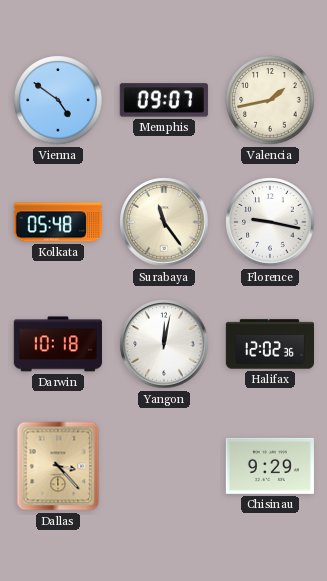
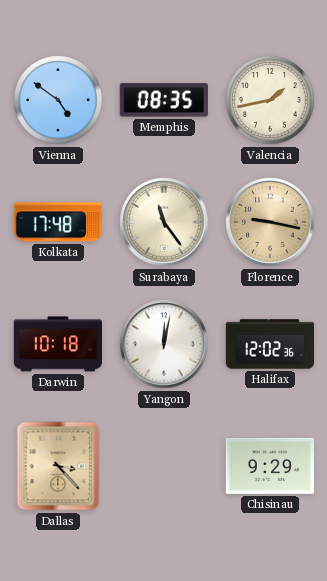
Memphis: 09:07 -> 08:35
Kolkata: 05:48 -> 17:48
Florence dial: white -> champagne
